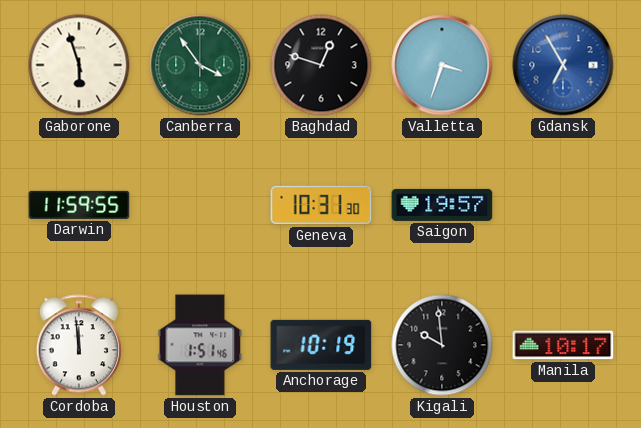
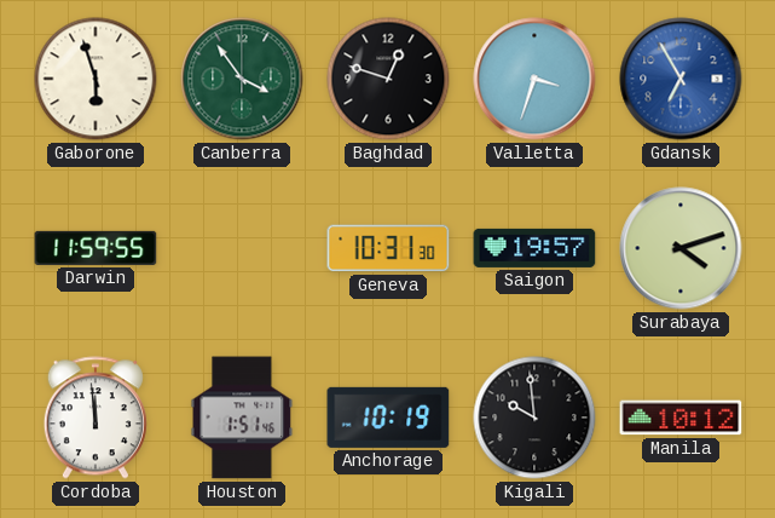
Surabaya: none -> 4:12
Manila: 10:17 -> 10:12
